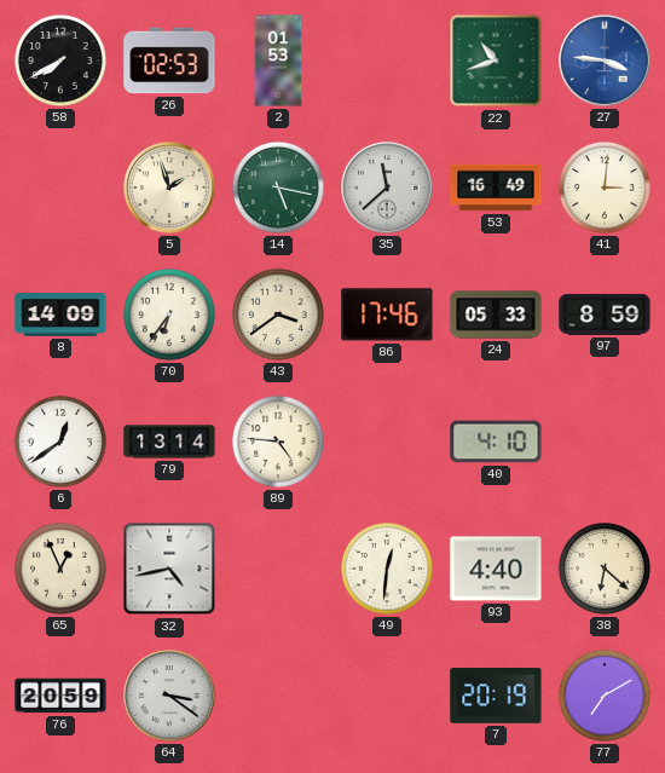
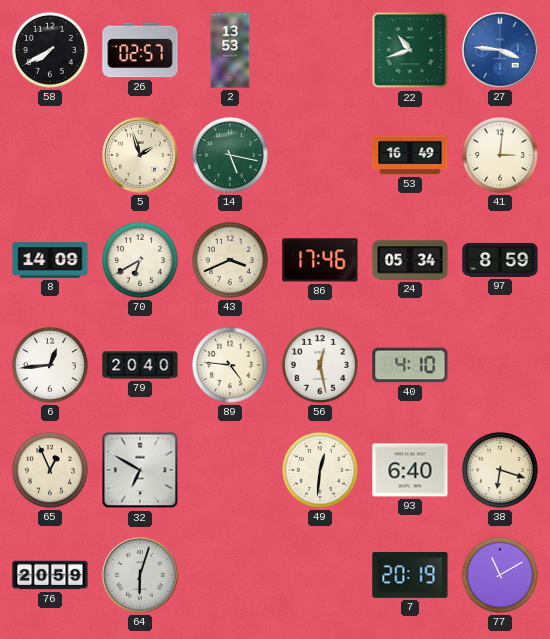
26: 02:53 -> 02:57
2: 01:53 -> 13:53
35: 11:38 -> none
70: 6:36 -> 6:40
43: 3:39 -> 3:41
24: 05:33 -> 05:34
6: 12:39 -> 12:44
79: 13:14 -> 20:40
56: none -> 12:28
32: 4:43 -> 6:50
93: 4:40 -> 6:40
38: 6:22 -> 6:18
64: 3:21 -> 6:03
77: 7:10 -> 11:10
